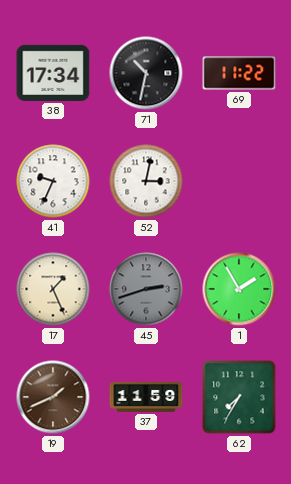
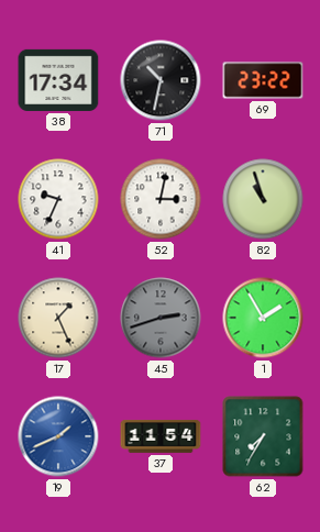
69: 11:22 -> 23:22
82: none -> 10:57
19 dial: brown -> blue
37: 11:59 -> 11:54
